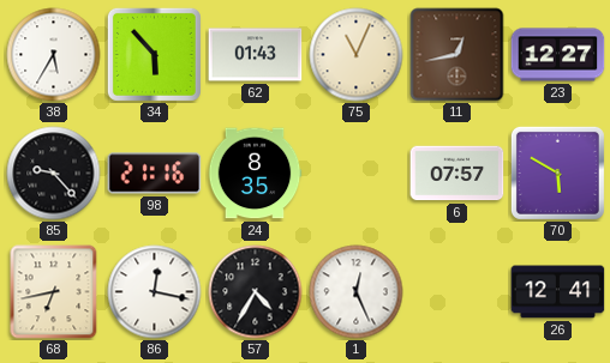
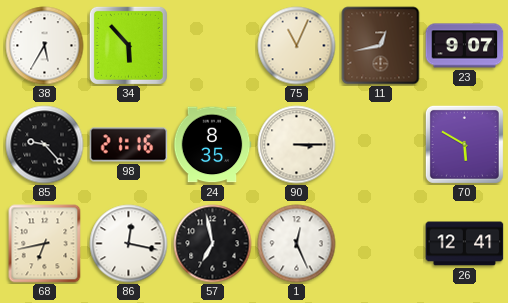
62: 01:43 -> none
23: 12:27 -> 9:07
90: none -> 3:15
6: 07:57 -> none
57: 4:35 -> 6:58
